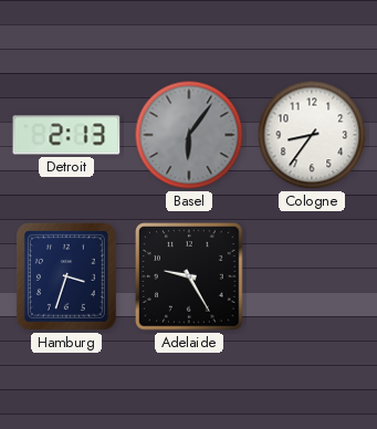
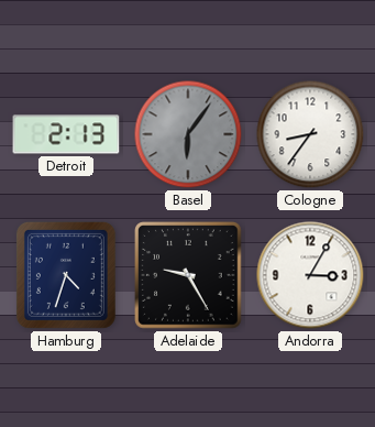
Hamburg: 3:33 -> 4:33
Andorra: none -> 3:05
